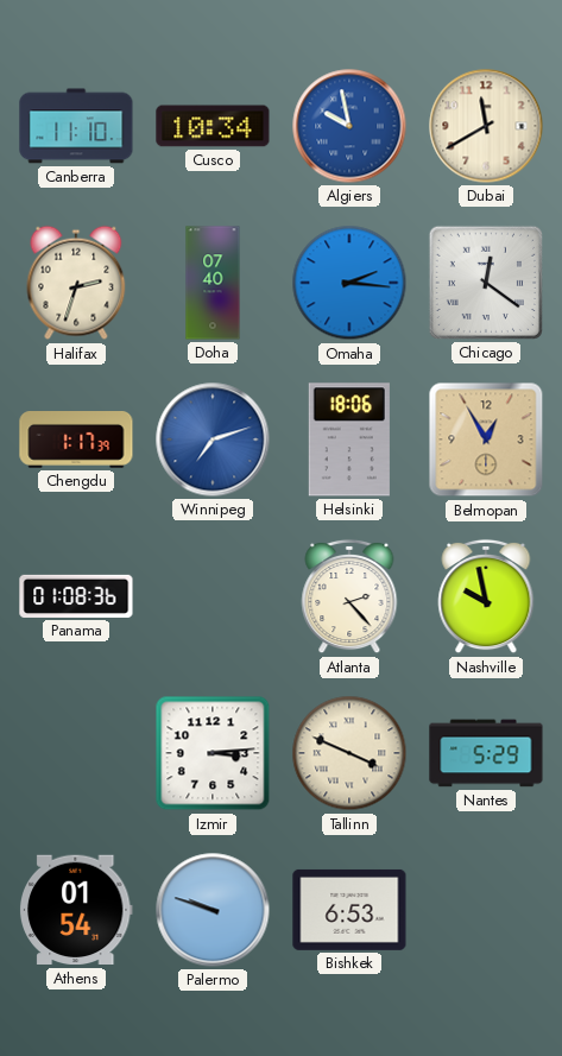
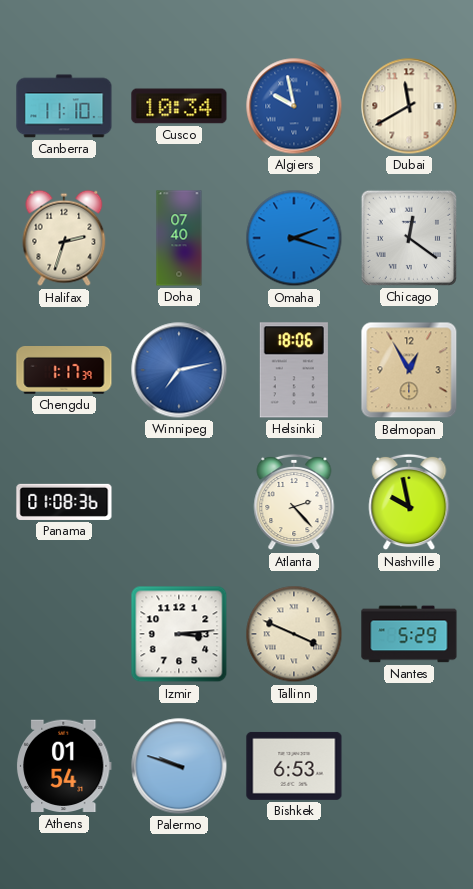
Omaha: 2:16 -> 2:18
Winnipeg: 7:12 -> 7:13
